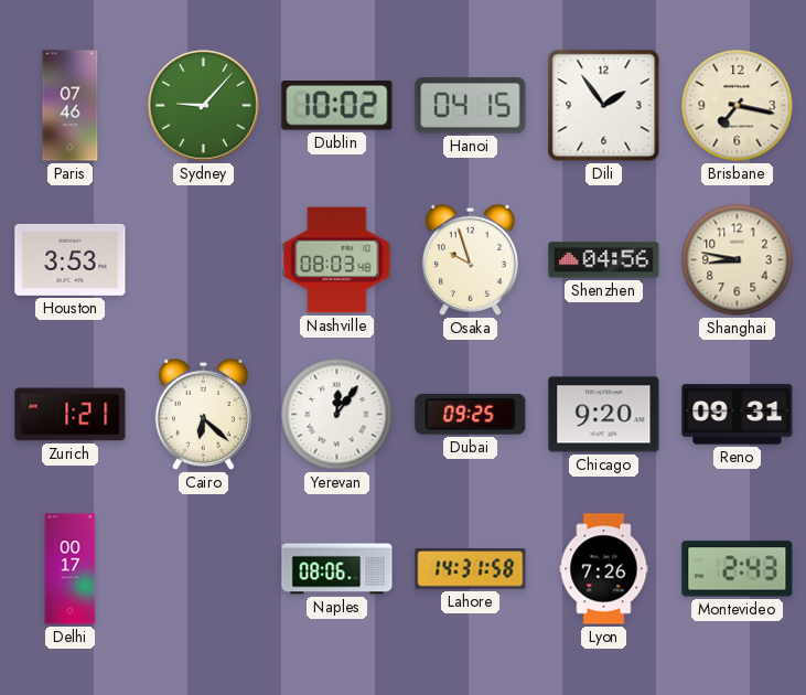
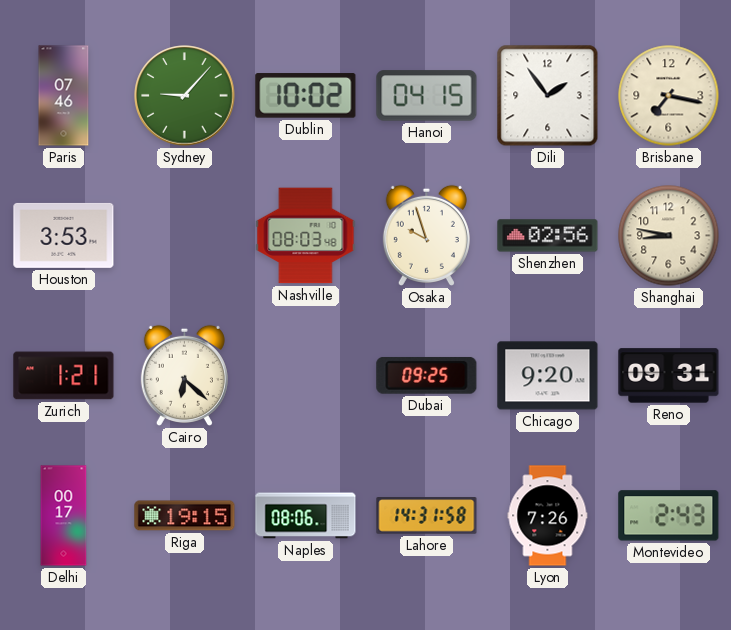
Shenzhen: 04:56 -> 02:56
Yerevan: 12:06 -> none
Riga: none -> 19:15
